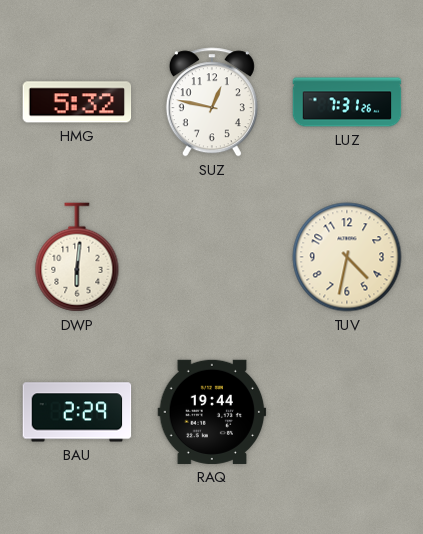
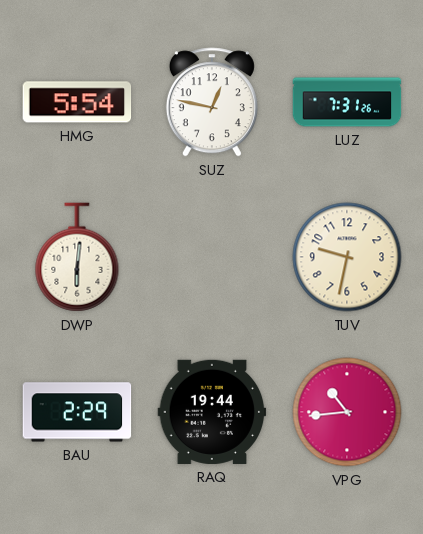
HMG: 5:32 -> 5:54
TUV: 4:32 -> 9:32
VPG: none -> 10:44
